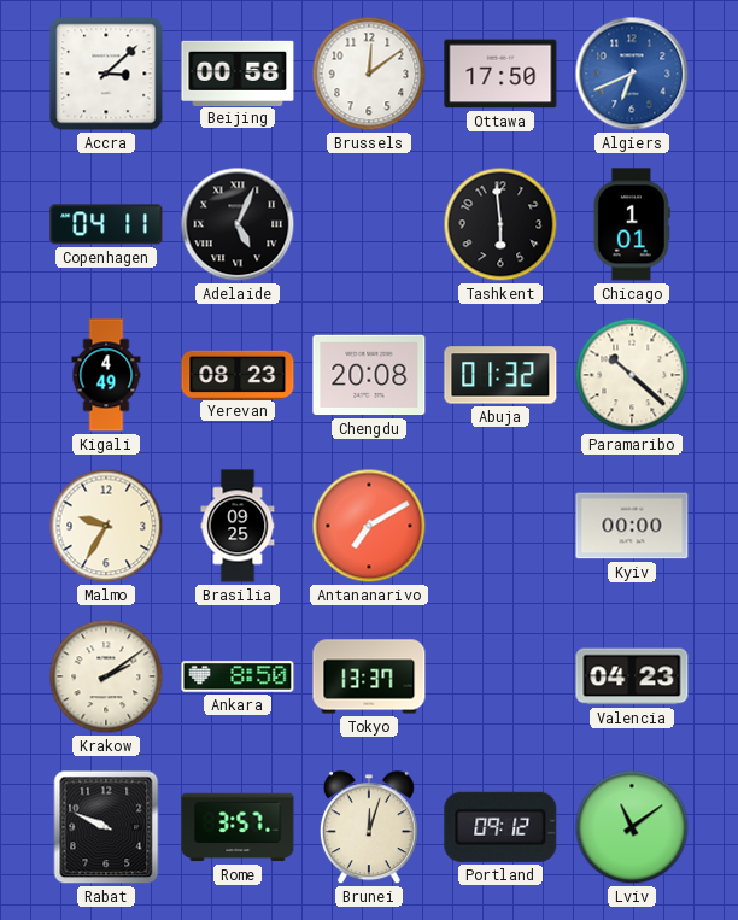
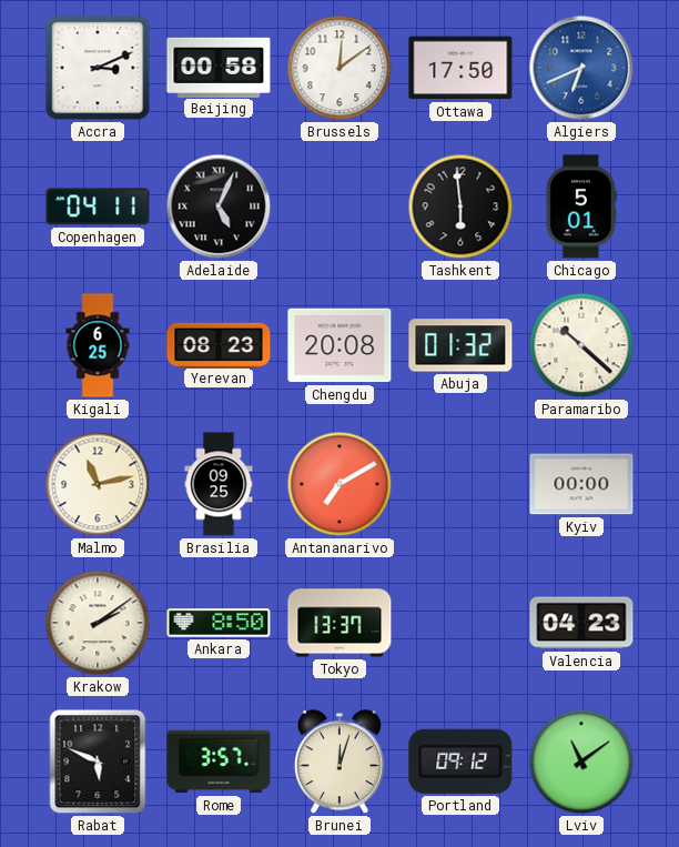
Accra: 3:08 -> 3:11
Chicago: 1:01 -> 5:01
Kigali: 4:49 -> 6:25
Malmo: 9:35 -> 11:13
Rabat: 9:49 -> 5:49
